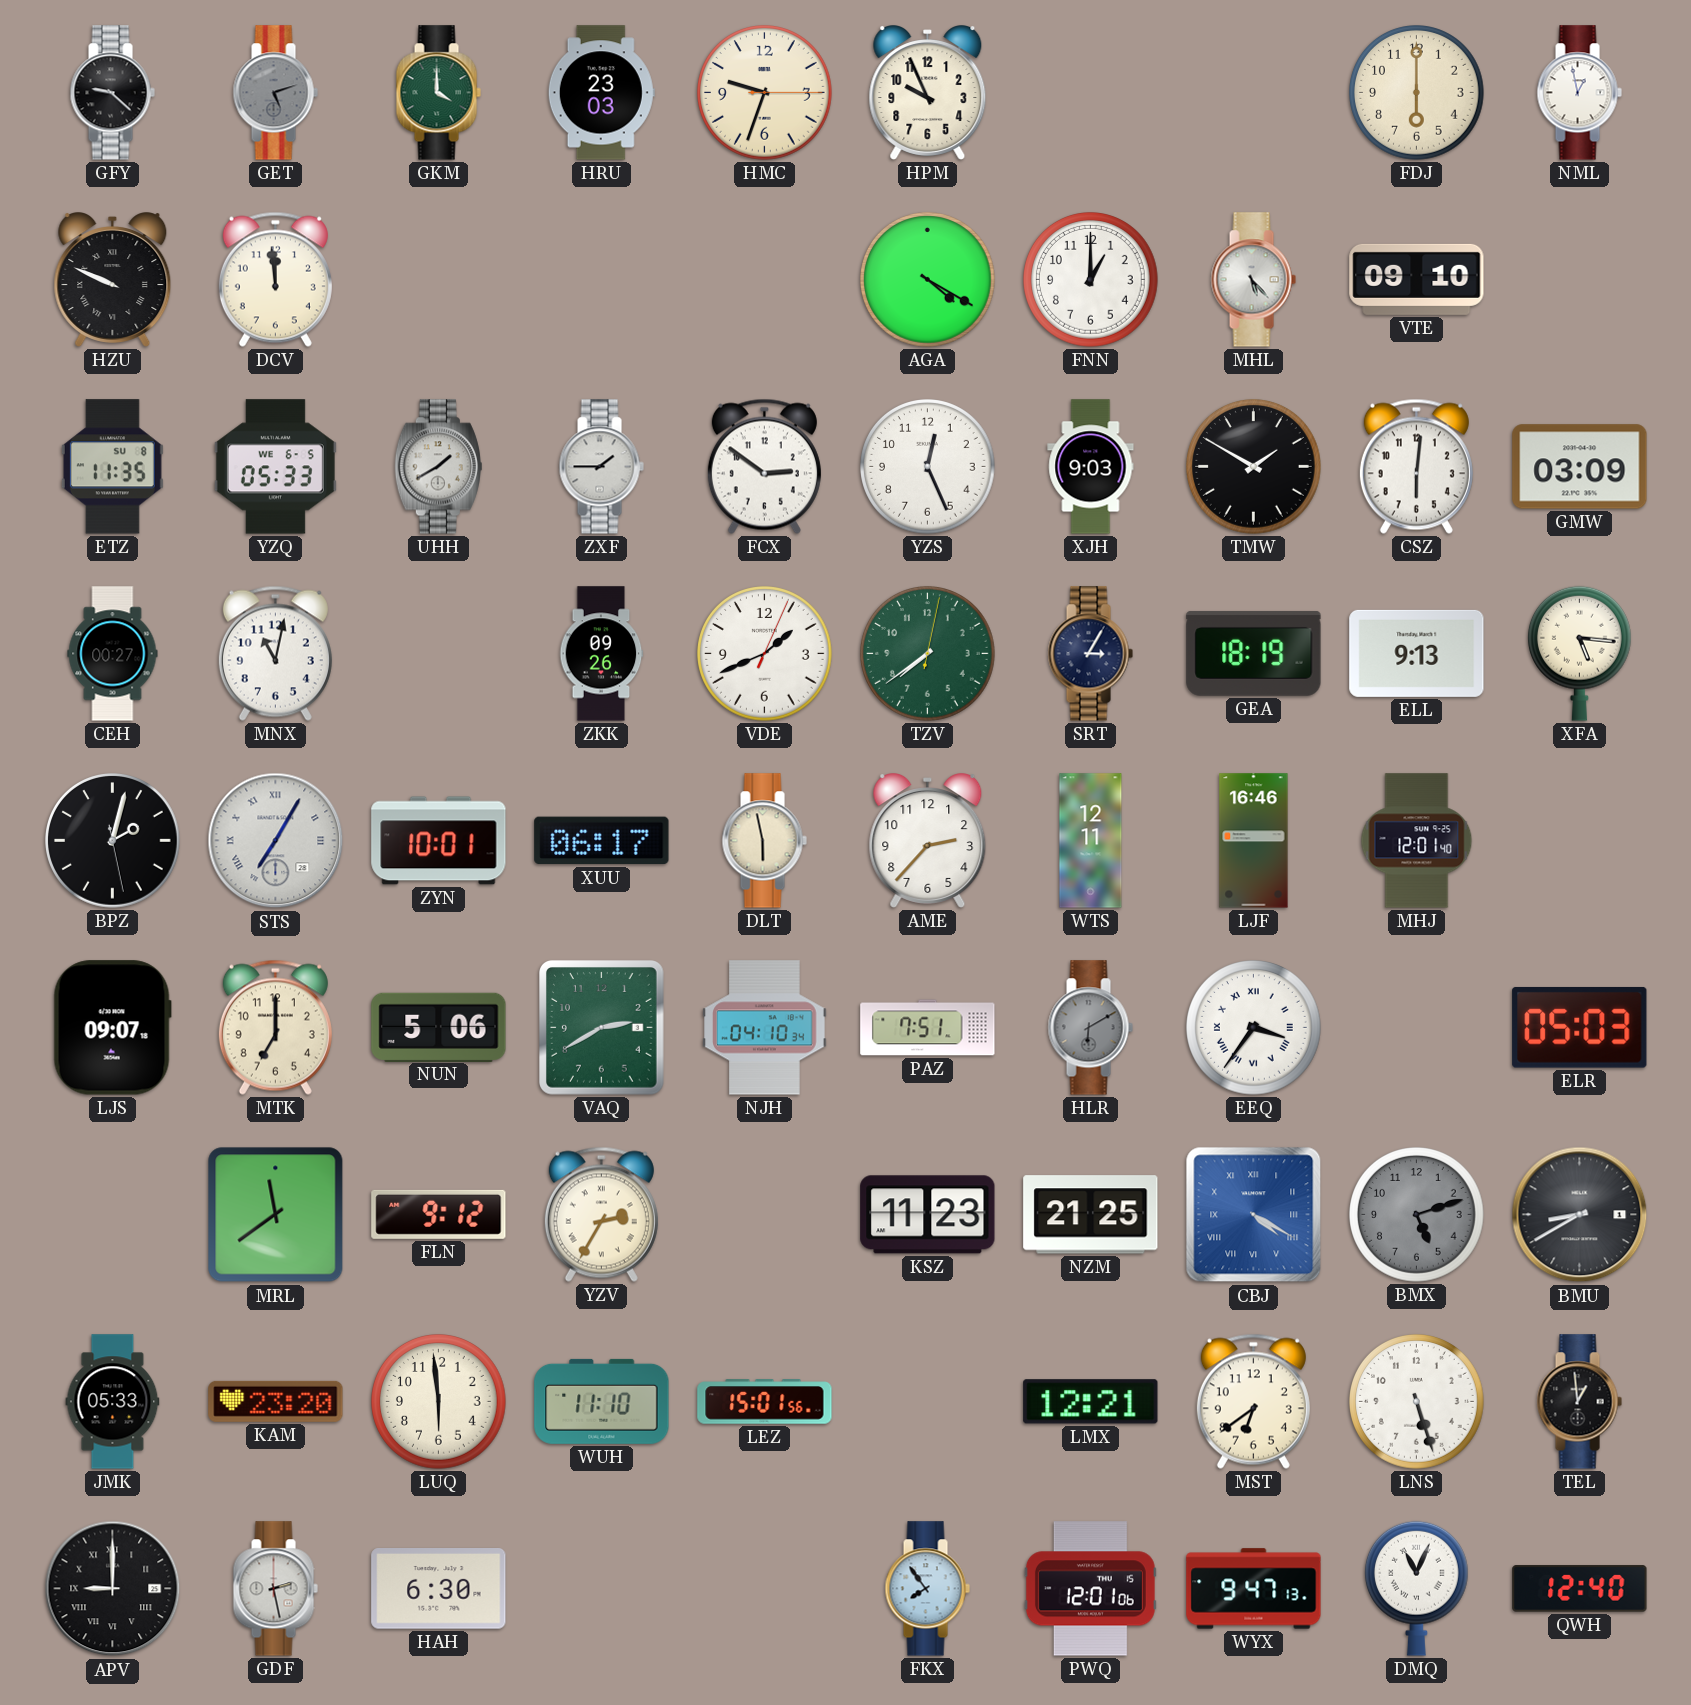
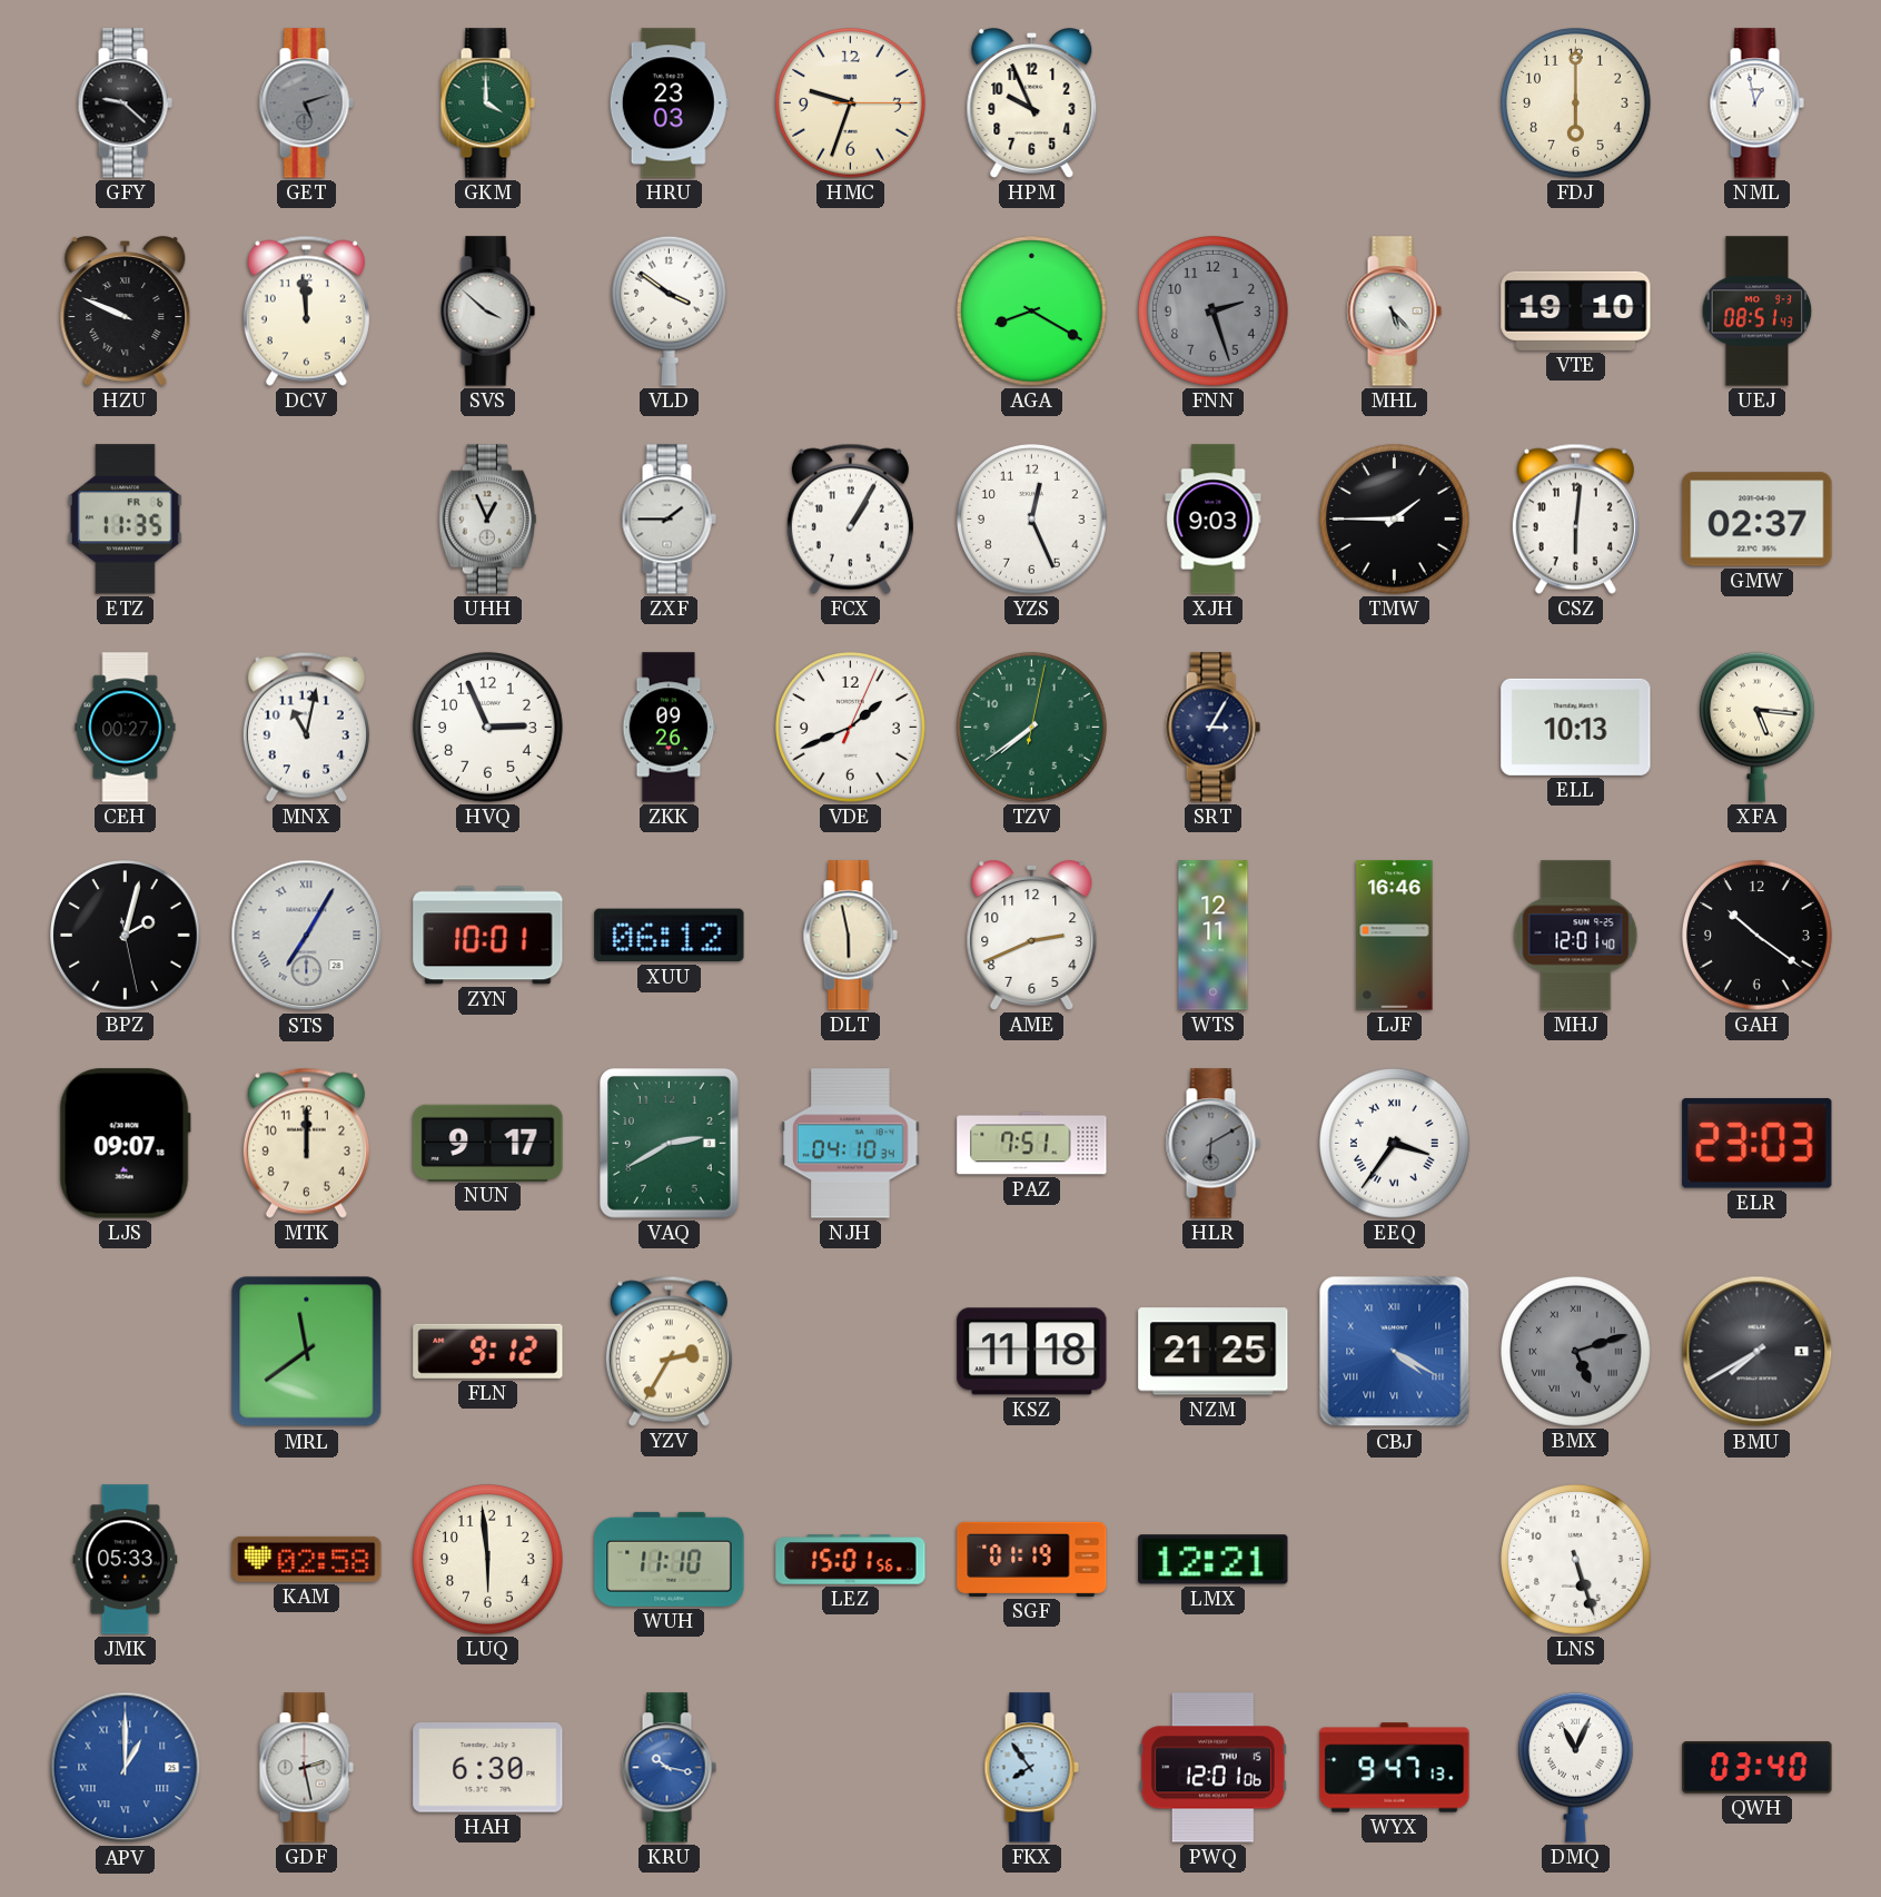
SVS: none -> 3:52
VLD: none -> 3:51
AGA: 4:20 -> 8:20
FNN: 1:00 -> 2:27
FNN dial: white -> grey
VTE: 09:10 -> 19:10
UEJ: none -> 08:51
ETZ date: SU 8 -> FR 6
YZQ: 05:33 -> none
UHH: 1:40 -> 12:56
FCX: 2:51 -> 1:05
TMW: 1:50 -> 1:45
GMW: 03:09 -> 02:37
HVQ: none -> 2:56
GEA: 18:19 -> none
ELL: 9:13 -> 10:13
XUU: 06:17 -> 06:12
AME: 2:37 -> 2:41
GAH: none -> 10:21
MTK: 7:00 -> 12:00
NUN: 5:06 -> 9:17
ELR: 05:03 -> 23:03
KSZ: 11:23 -> 11:18
BMX numerals: Arabic -> Roman
BMU: 8:40 -> 7:40
KAM: 23:20 -> 02:58
SGF: none -> 01:19
MST: 6:39 -> none
TEL: 12:59 -> none
APV: 9:00 -> 1:00
APV dial: black -> blue
KRU: none -> 10:17
QWH: 12:40 -> 03:40
